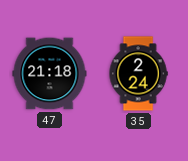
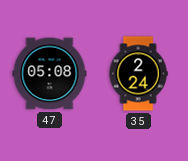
47: 21:18 -> 05:08
